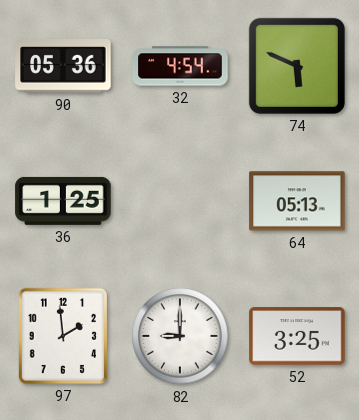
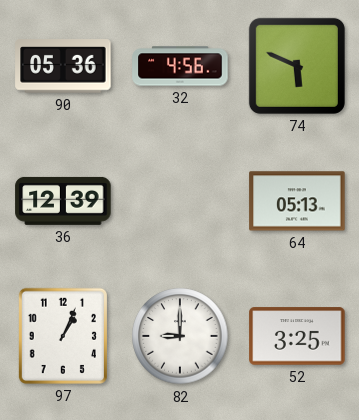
32: 4:54 -> 4:56
36: 1:25 -> 12:39
97: 1:59 -> 1:04
